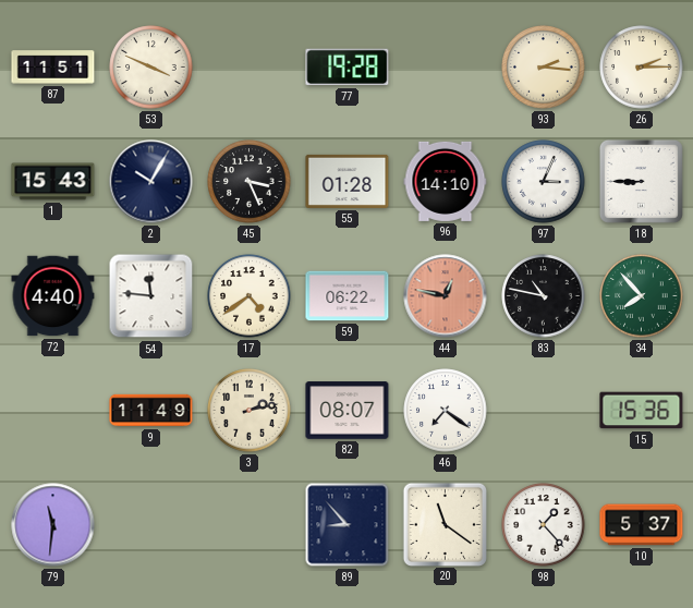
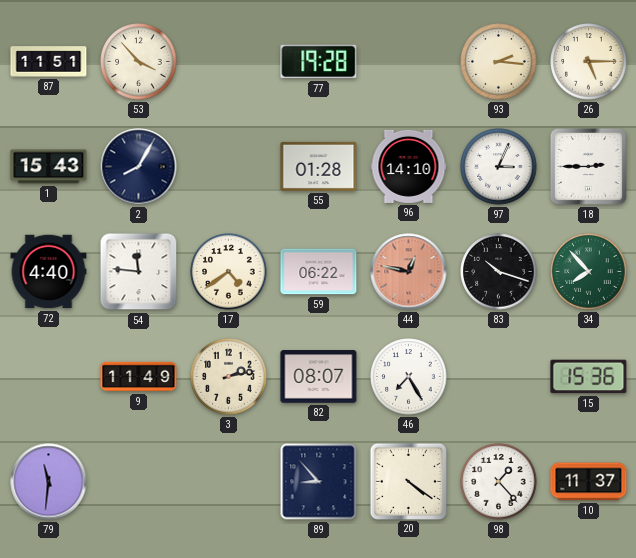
53: 3:49 -> 3:53
26: 2:15 -> 5:15
2: 10:05 -> 8:05
45: 3:26 -> none
18: 8:45 -> 2:45
83: 10:47 -> 10:18
46: 7:21 -> 7:25
20: 11:21 -> 4:21
10: 5:37 -> 11:37
